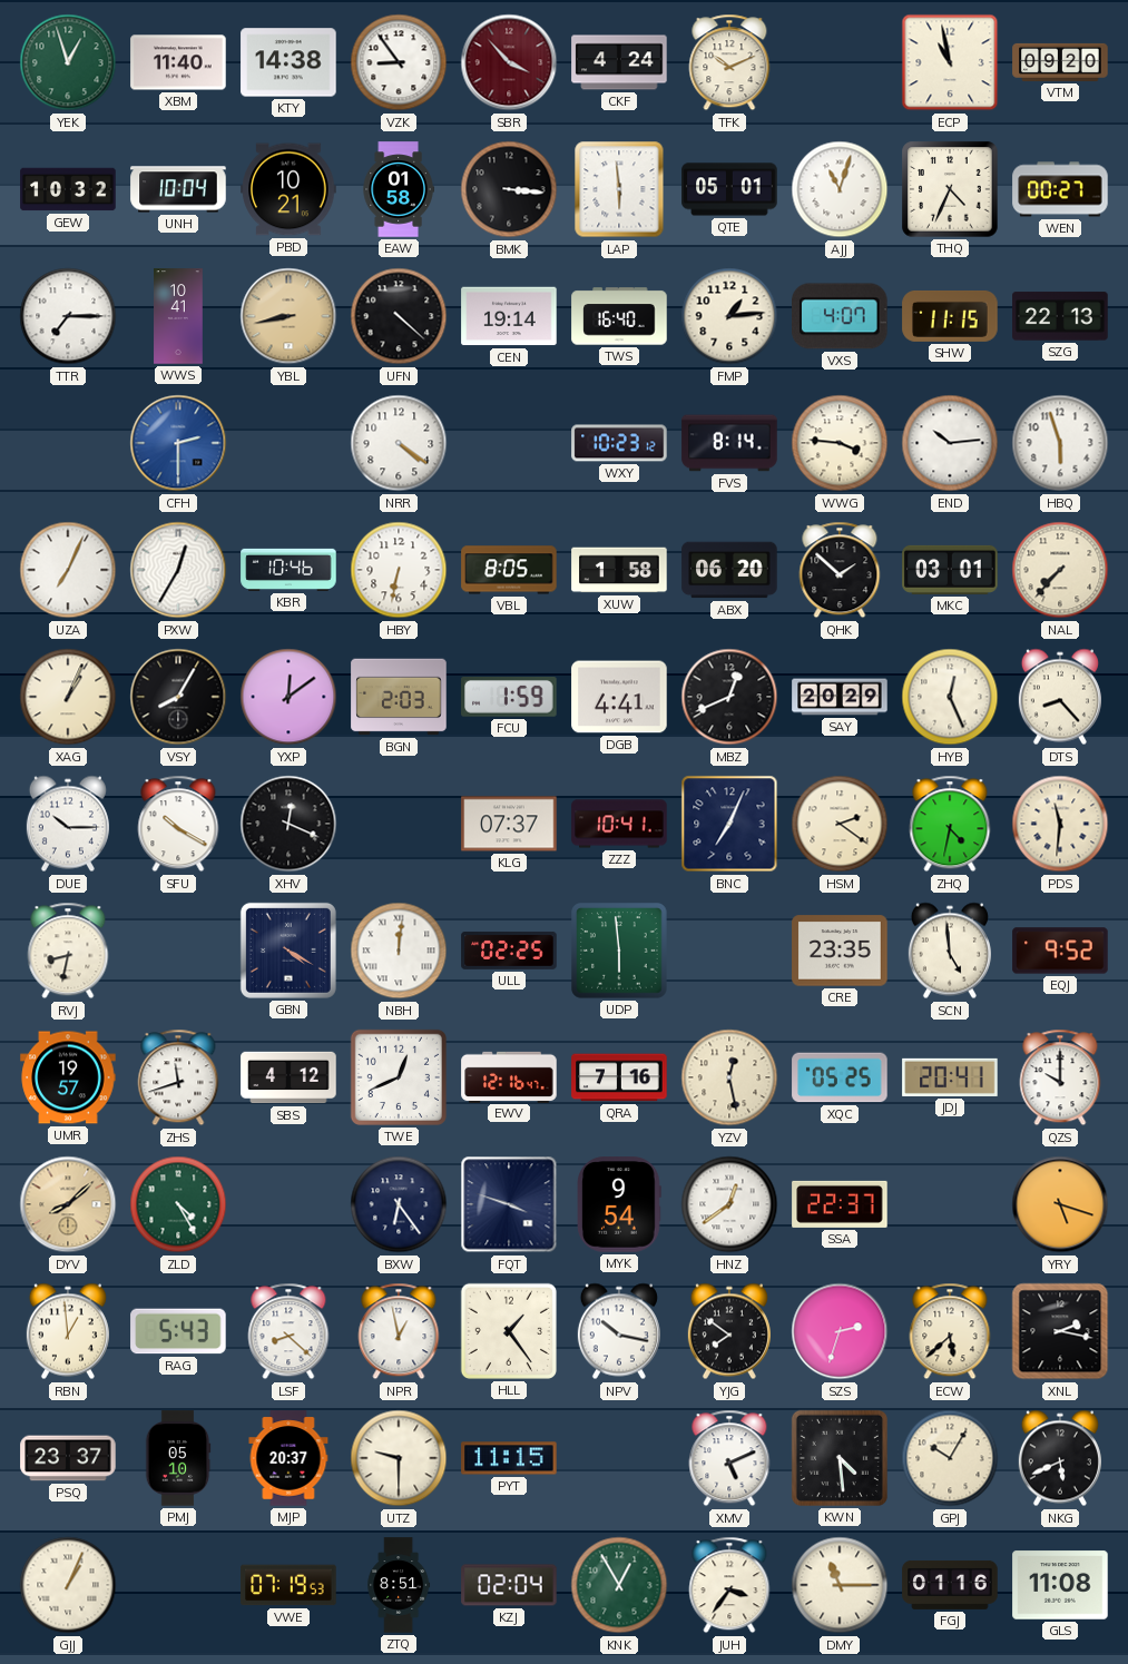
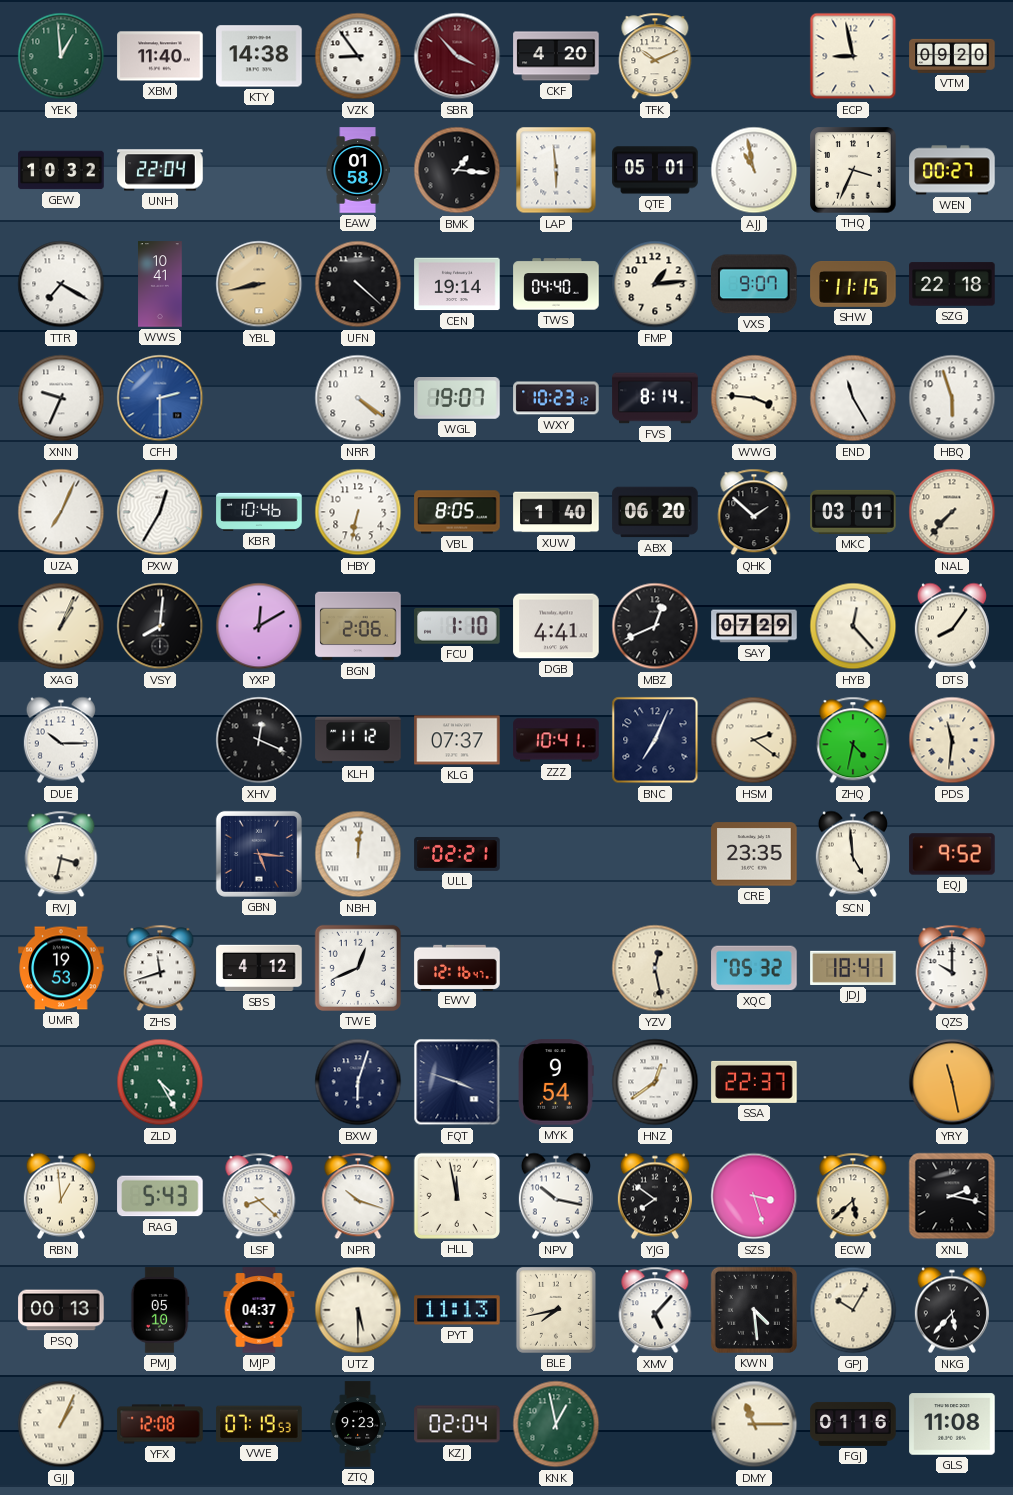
YEK: 12:57 -> 12:59
CKF: 4:24 -> 4:20
ECP: 10:58 -> 8:58
UNH: 10:04 -> 22:04
PBD: 10:21 -> none
BMK: 3:16 -> 1:16
AJJ: 11:03 -> 10:58
THQ: 4:34 -> 3:34
TTR: 7:15 -> 7:20
TWS: 16:40 -> 04:40
VXS: 4:07 -> 9:07
SZG: 22:13 -> 22:18
XNN: none -> 9:34
WGL: none -> 19:07
END: 10:14 -> 11:25
XUW: 1:58 -> 1:40
VSY: 8:05 -> 8:01
YXP: 12:09 -> 12:10
BGN: 2:03 -> 2:06
FCU: 1:59 -> 1:10
SAY: 20:29 -> 07:29
HYB: 12:26 -> 12:23
DTS: 8:23 -> 8:06
SFU: 10:20 -> none
KLH: none -> 11:12
RVJ: 8:32 -> 3:32
GBN: 4:20 -> 5:16
ULL: 02:25 -> 02:21
UDP: 5:59 -> none
UMR: 19:57 -> 19:53
QRA: 7:16 -> none
XQC: 05:25 -> 05:32
JDJ: 20:41 -> 18:41
DYV: 8:08 -> none
BXW: 6:24 -> 6:03
YRY: 5:18 -> 11:28
NPR: 12:58 -> 10:18
HLL: 1:24 -> 11:58
SZS: 2:33 -> 3:27
PSQ: 23:37 -> 00:13
MJP: 20:37 -> 04:37
UTZ: 9:30 -> 5:30
PYT: 11:15 -> 11:13
BLE: none -> 7:43
XMV: 5:11 -> 5:07
NKG: 5:41 -> 5:37
YFX: none -> 12:08
ZTQ: 8:51 -> 9:23
KNK: 12:55 -> 12:58
JUH: 3:36 -> none
